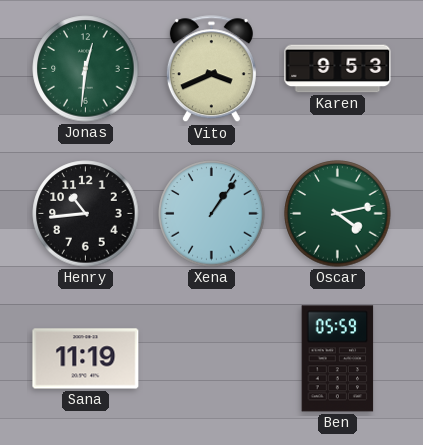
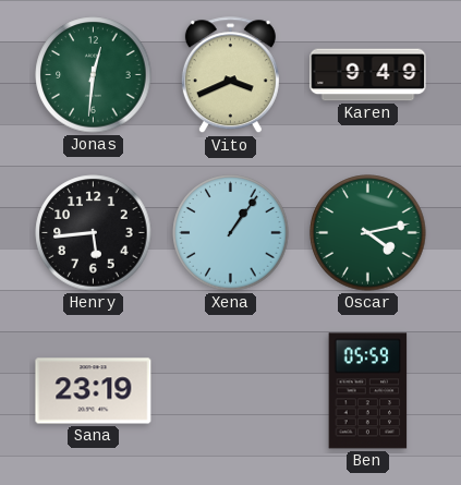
Karen: 9:53 -> 9:49
Henry: 10:44 -> 5:44
Sana: 11:19 -> 23:19
